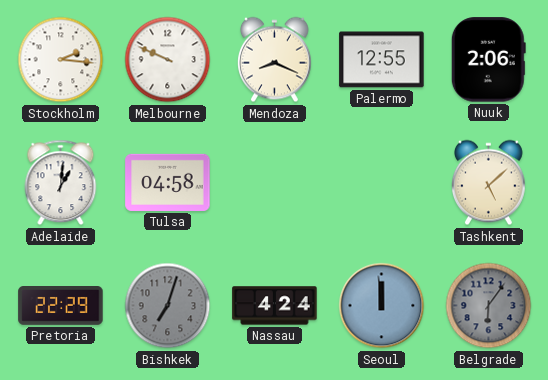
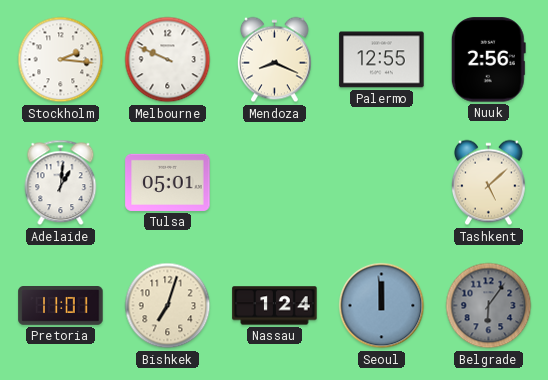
Nuuk: 2:06 -> 2:56
Tulsa: 04:58 -> 05:01
Pretoria: 22:29 -> 11:01
Bishkek dial: grey -> cream
Nassau: 4:24 -> 1:24
